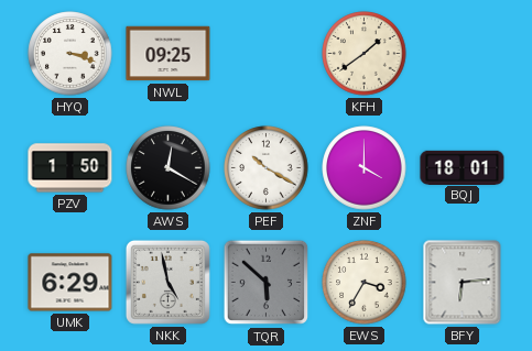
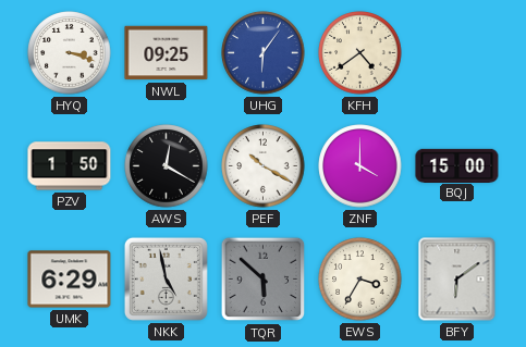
UHG: none -> 6:06
KFH: 1:39 -> 4:39
BQJ: 18:01 -> 15:00
BFY: 6:14 -> 6:09
